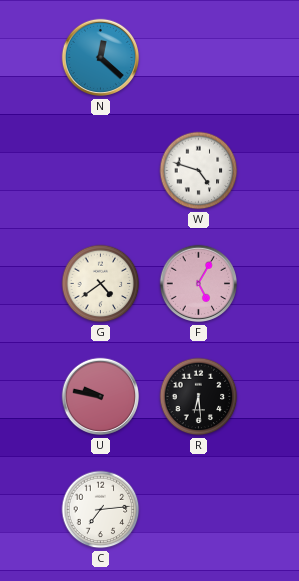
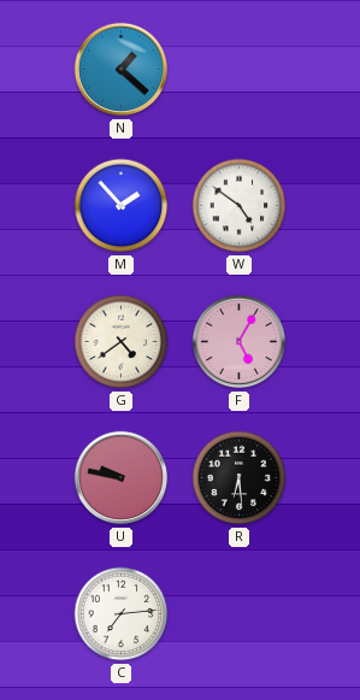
N: 12:22 -> 1:22
M: none -> 1:53
W: 4:48 -> 4:51
